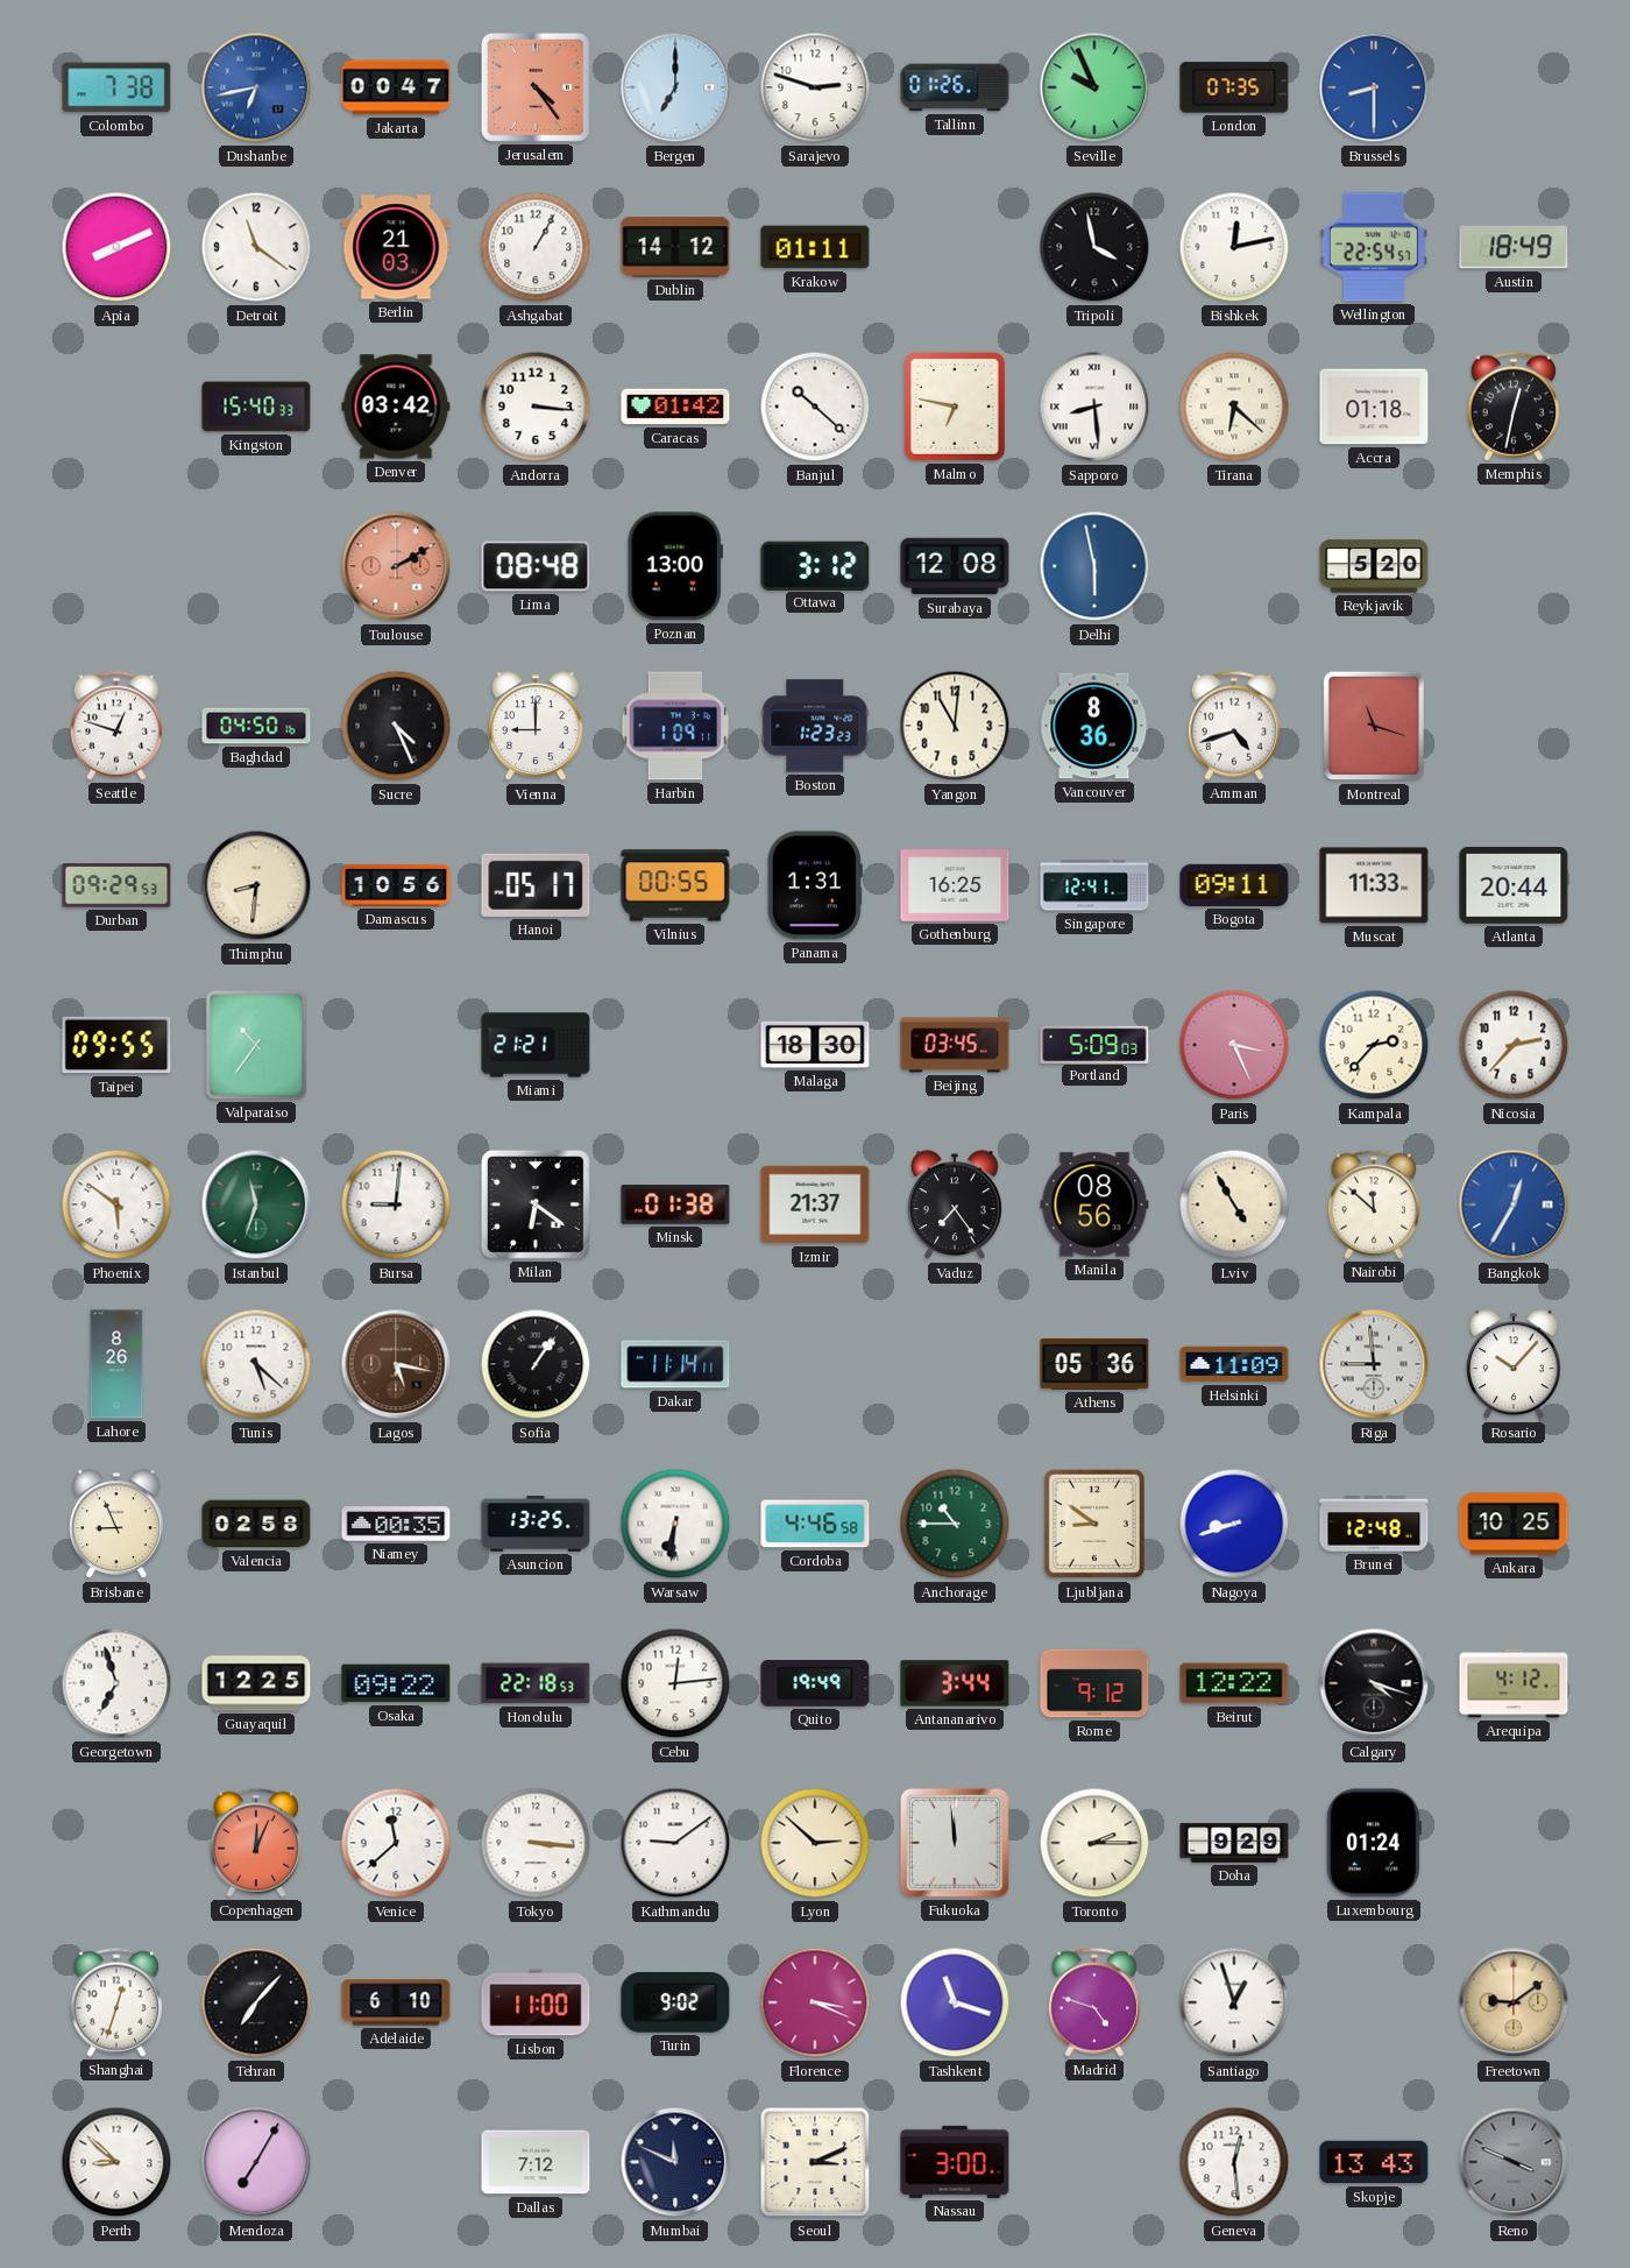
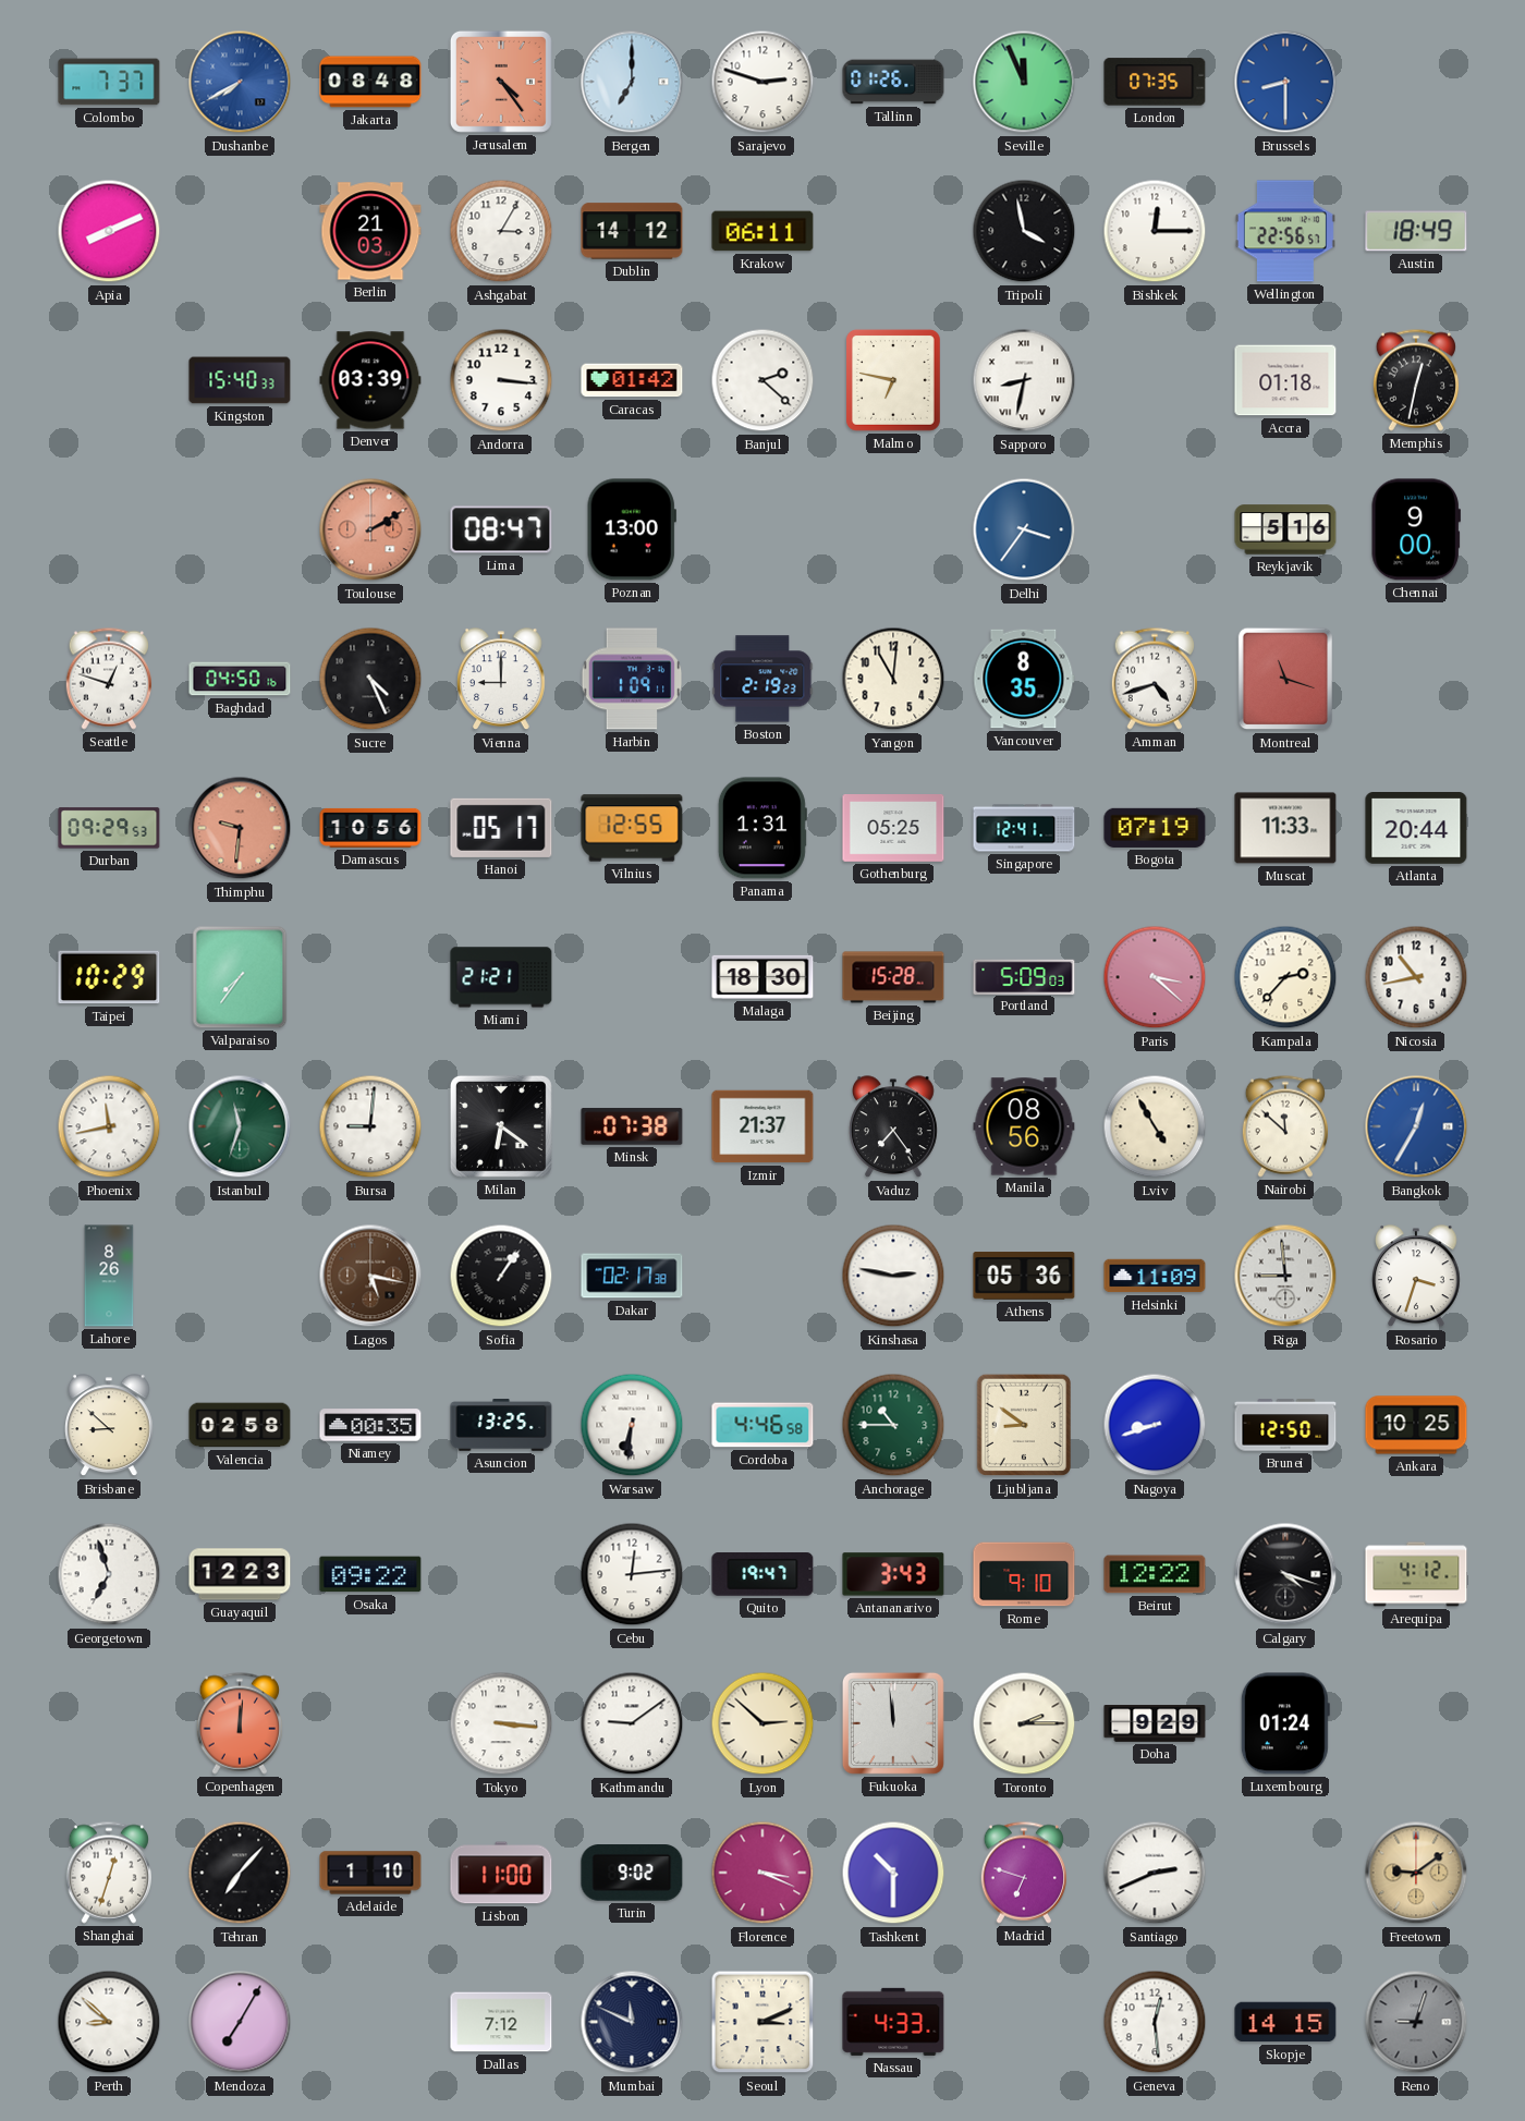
Colombo: 7:38 -> 7:37
Dushanbe: 6:43 -> 7:40
Jakarta: 00:47 -> 08:48
Seville: 9:56 -> 11:56
Detroit: 11:21 -> none
Ashgabat: 1:05 -> 3:05
Krakow: 01:11 -> 06:11
Bishkek: 12:13 -> 12:15
Wellington: 22:54 -> 22:56
Denver: 03:42 -> 03:39
Banjul: 10:22 -> 2:22
Sapporo: 8:29 -> 8:32
Tirana: 6:22 -> none
Lima: 08:48 -> 08:47
Ottawa: 3:12 -> none
Surabaya: 12:08 -> none
Delhi: 5:58 -> 3:36
Reykjavik: 5:20 -> 5:16
Chennai: none -> 9:00
Boston: 1:23 -> 2:19
Vancouver: 8:36 -> 8:35
Thimphu: 8:31 -> 9:31
Thimphu dial: cream -> salmon
Vilnius: 00:55 -> 12:55
Gothenburg: 16:25 -> 05:25
Bogota: 09:11 -> 07:19
Taipei: 09:55 -> 10:29
Valparaiso: 10:36 -> 7:36
Beijing: 03:45 -> 15:28
Paris: 3:26 -> 3:22
Nicosia: 2:37 -> 10:43
Phoenix: 5:51 -> 11:43
Minsk: 01:38 -> 07:38
Tunis: 5:22 -> none
Dakar: 11:14 -> 02:17
Kinshasa: none -> 2:47
Rosario: 10:07 -> 3:33
Brisbane: 8:56 -> 8:52
Brunei: 12:48 -> 12:50
Guayaquil: 12:25 -> 12:23
Honolulu: 22:18 -> none
Quito: 19:49 -> 19:47
Antananarivo: 3:44 -> 3:43
Rome: 9:12 -> 9:10
Copenhagen: 12:04 -> 12:01
Venice: 11:38 -> none
Adelaide: 6:10 -> 1:10
Tashkent: 11:18 -> 10:30
Madrid: 4:48 -> 6:48
Santiago: 12:57 -> 2:41
Nassau: 3:00 -> 4:33
Skopje: 13:43 -> 14:15
Reno: 3:49 -> 9:03
